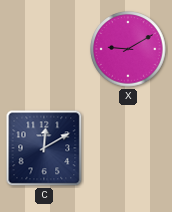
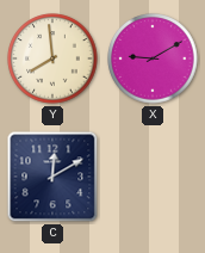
Y: none -> 7:59
